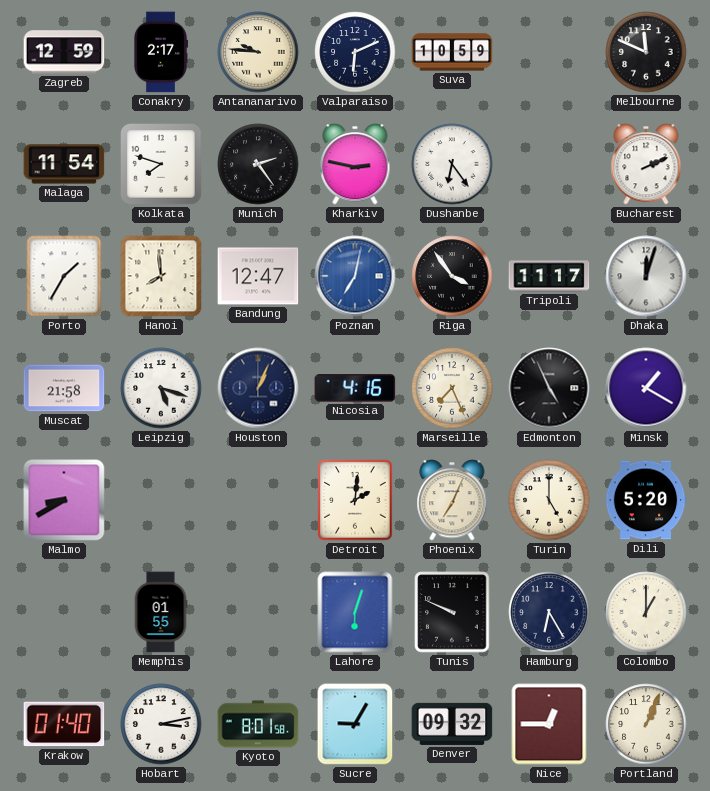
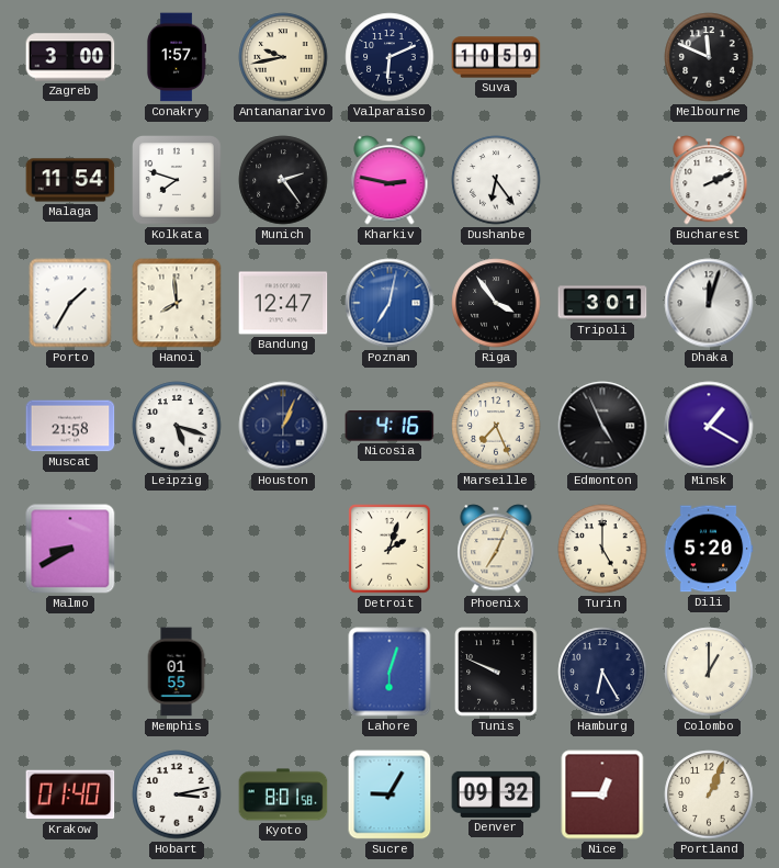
Zagreb: 12:59 -> 3:00
Conakry: 2:17 -> 1:57
Antananarivo: 9:46 -> 9:43
Tripoli: 11:17 -> 3:01
Detroit: 2:01 -> 2:03
